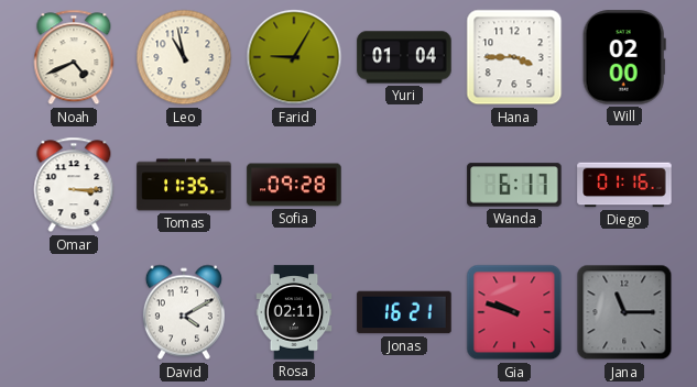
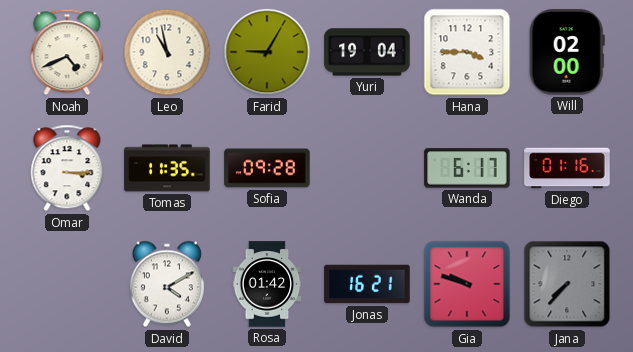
Yuri: 01:04 -> 19:04
Rosa: 02:11 -> 01:42
Jana: 11:15 -> 7:37
